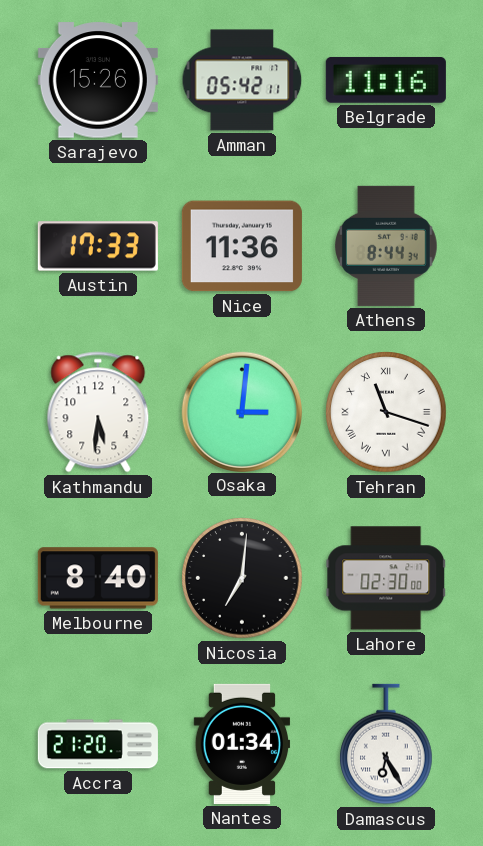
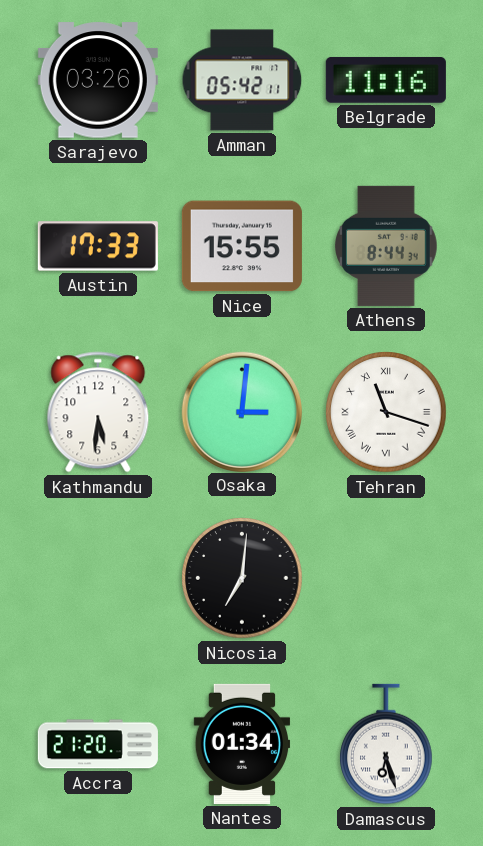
Sarajevo: 15:26 -> 03:26
Nice: 11:36 -> 15:55
Melbourne: 8:40 -> none
Lahore: 02:30 -> none
Damascus: 6:25 -> 6:27
